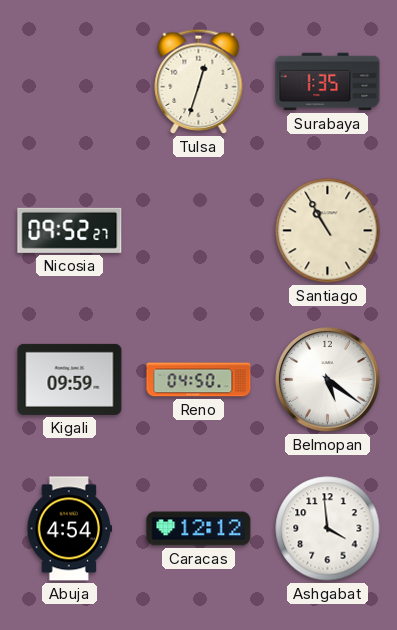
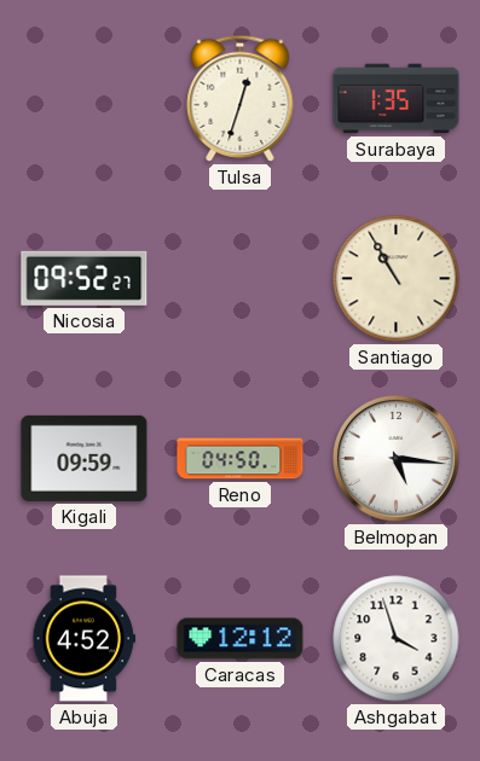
Belmopan: 5:21 -> 5:16
Abuja: 4:54 -> 4:52
Ashgabat: 3:59 -> 3:57
